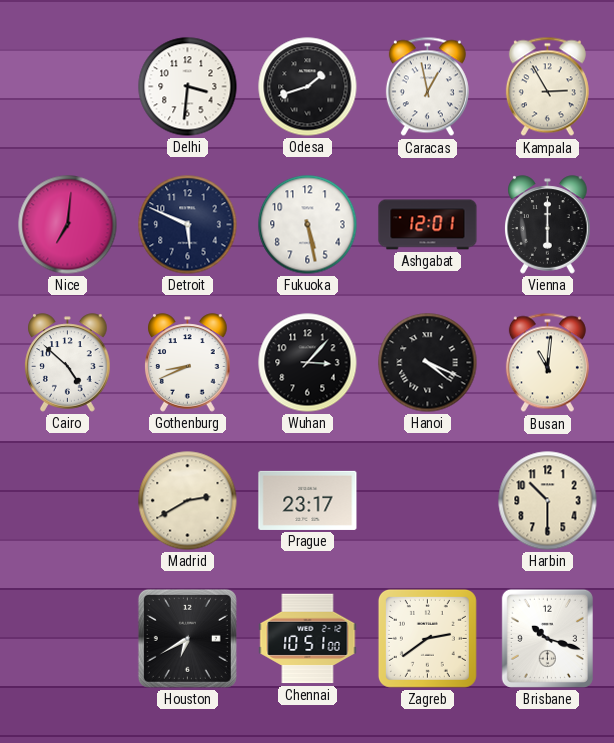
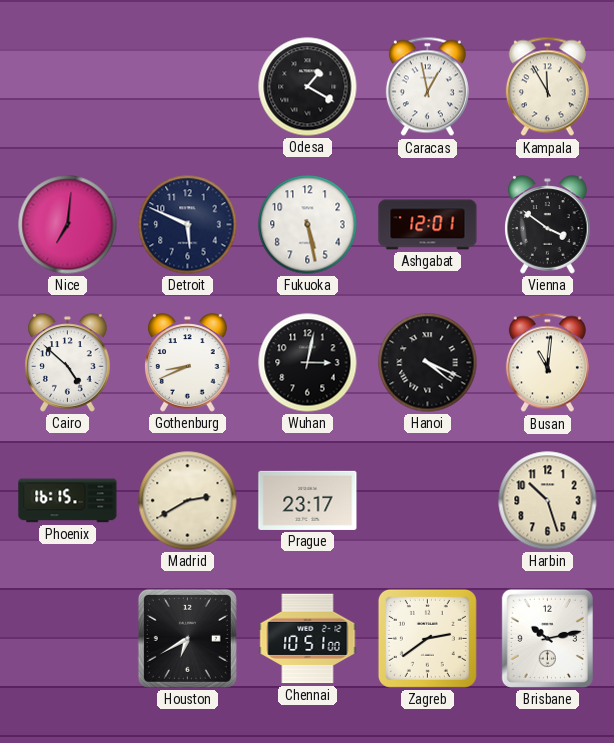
Delhi: 3:31 -> none
Odesa: 1:42 -> 1:20
Kampala: 2:55 -> 11:55
Vienna: 6:00 -> 3:51
Wuhan: 3:07 -> 3:02
Phoenix: none -> 16:15
Harbin: 10:30 -> 10:27
Brisbane: 10:18 -> 10:13
